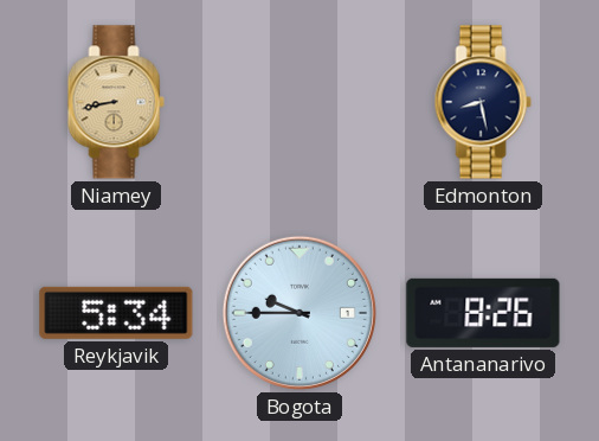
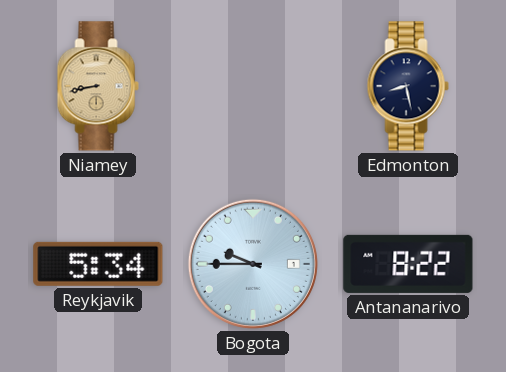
Antananarivo: 8:26 -> 8:22
